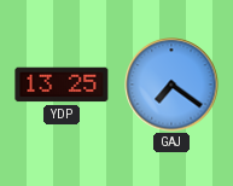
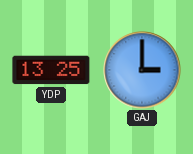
GAJ: 7:21 -> 3:00
